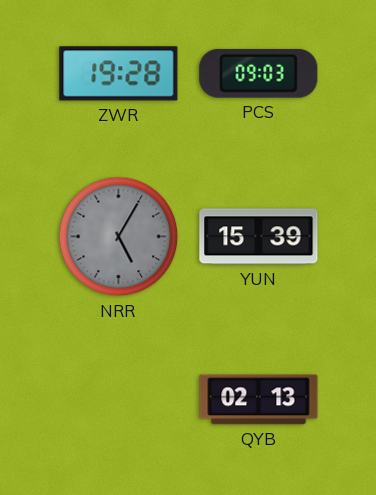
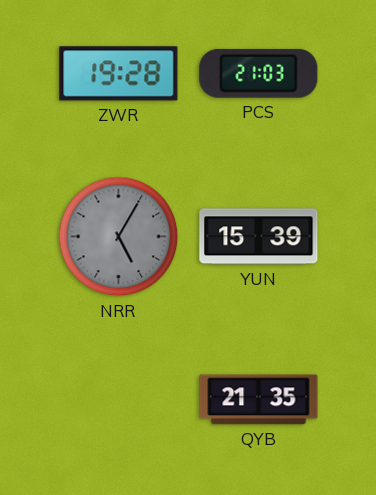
PCS: 09:03 -> 21:03
QYB: 02:13 -> 21:35
